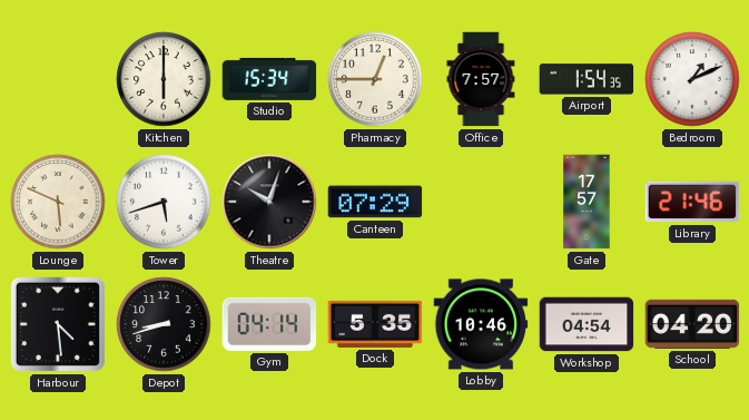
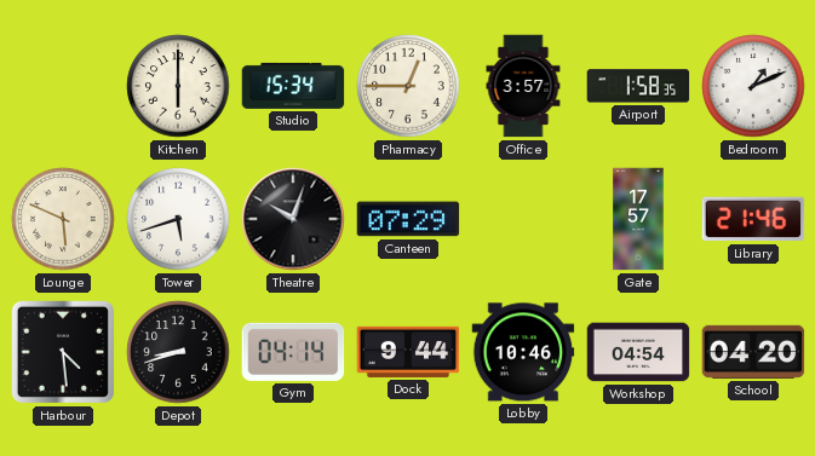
Office: 7:57 -> 3:57
Airport: 1:54 -> 1:58
Dock: 5:35 -> 9:44
